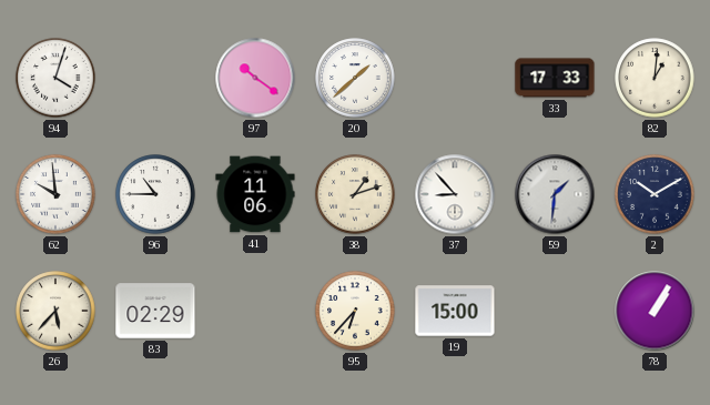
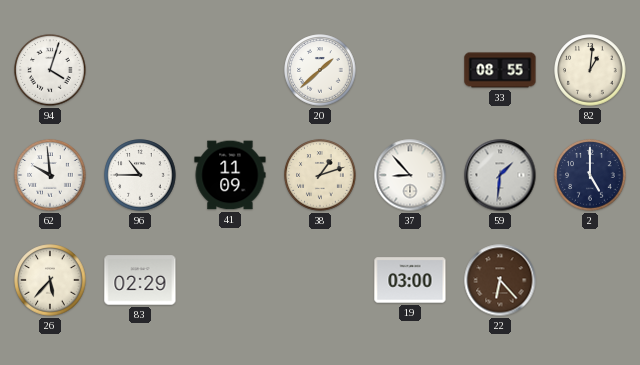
97: 10:21 -> none
33: 17:33 -> 08:55
41: 11:06 -> 11:09
2: 10:10 -> 5:00
95: 6:37 -> none
19: 15:00 -> 03:00
22: none -> 6:23
78: 1:05 -> none
